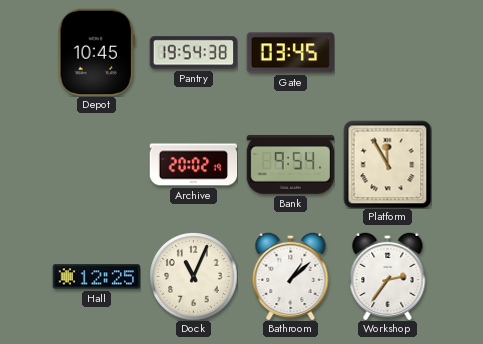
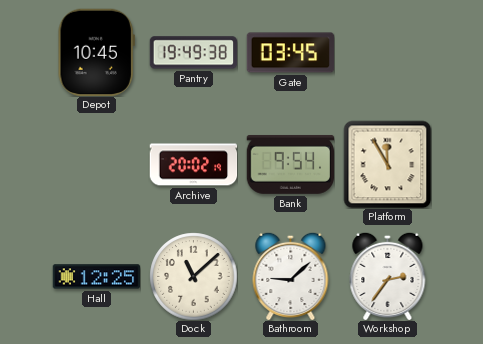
Pantry: 19:54 -> 19:49
Dock: 11:04 -> 11:08
Bathroom: 1:08 -> 9:08
